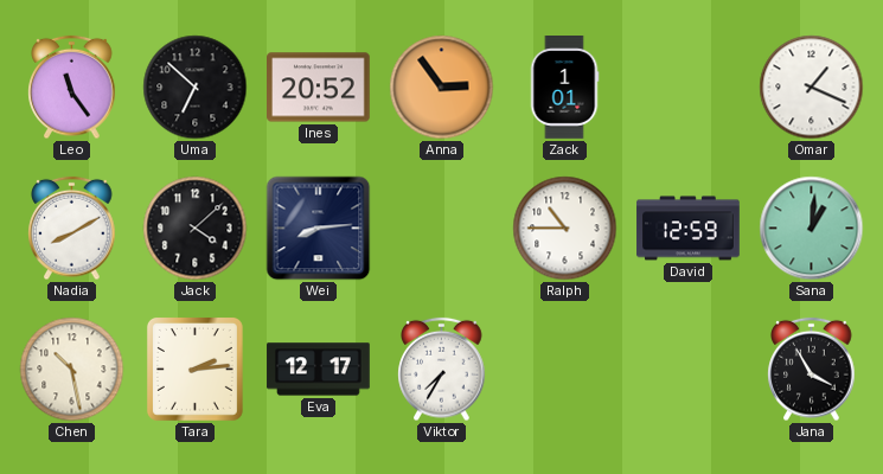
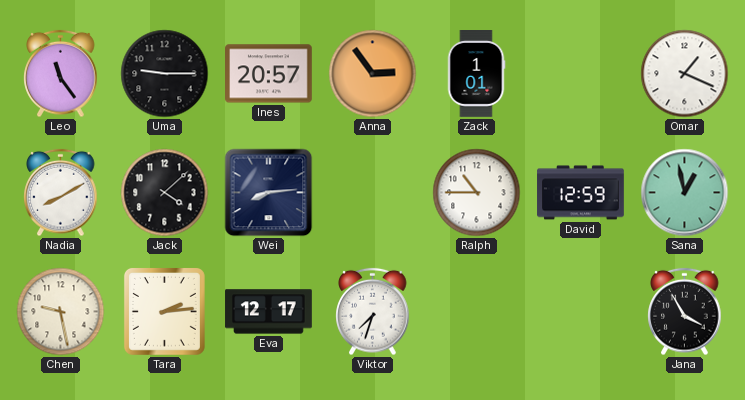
Uma: 6:52 -> 9:15
Ines: 20:52 -> 20:57
Sana: 1:01 -> 12:58
Chen: 10:28 -> 9:28
Viktor: 7:35 -> 7:33
